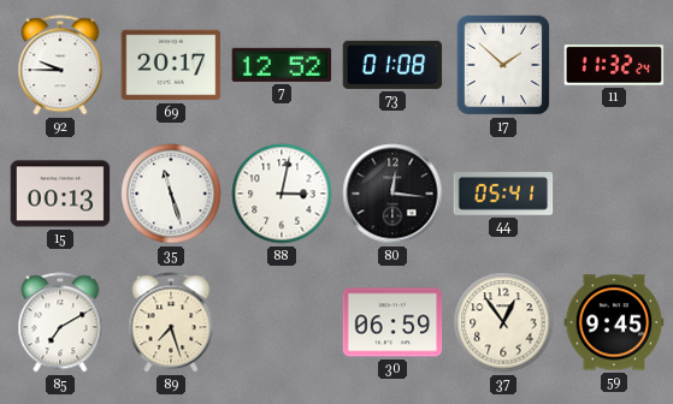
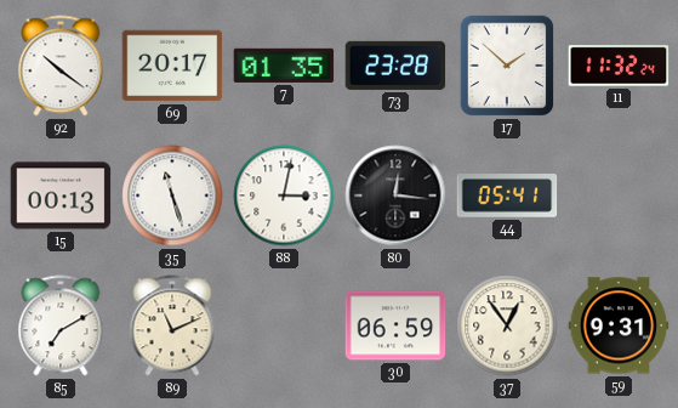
92: 9:45 -> 10:21
7: 12:52 -> 01:35
73: 01:08 -> 23:28
89: 7:27 -> 11:11
59: 9:45 -> 9:31
